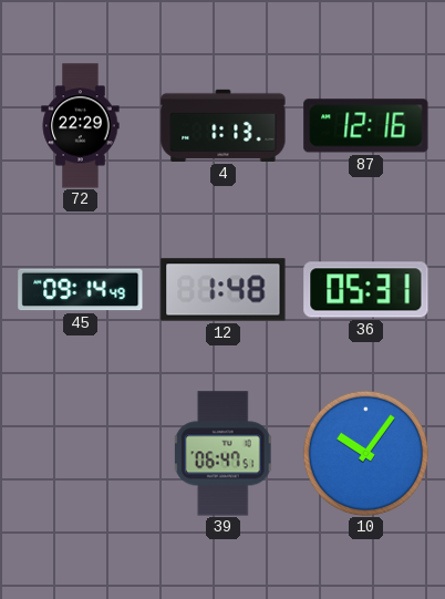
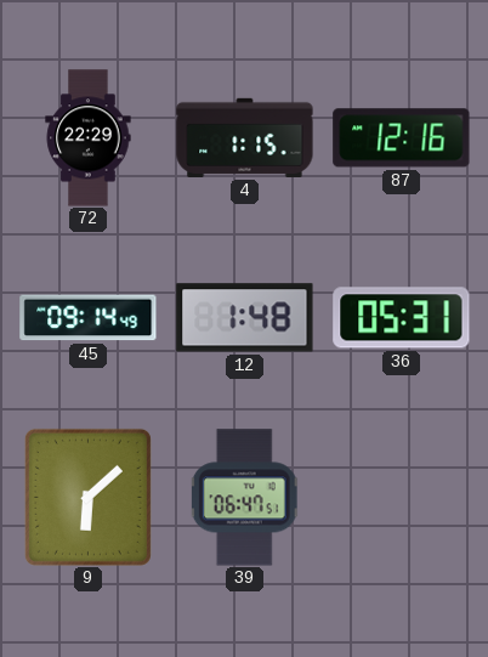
4: 1:13 -> 1:15
9: none -> 6:08
10: 10:06 -> none
